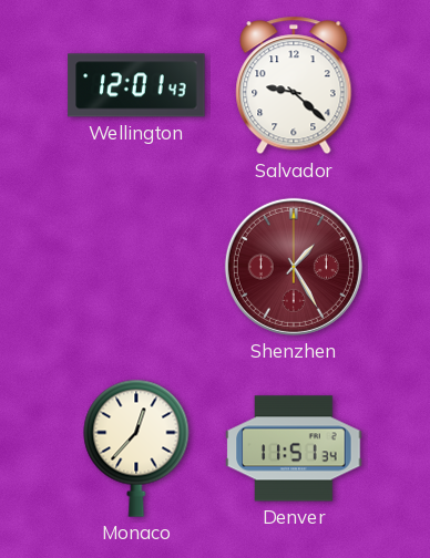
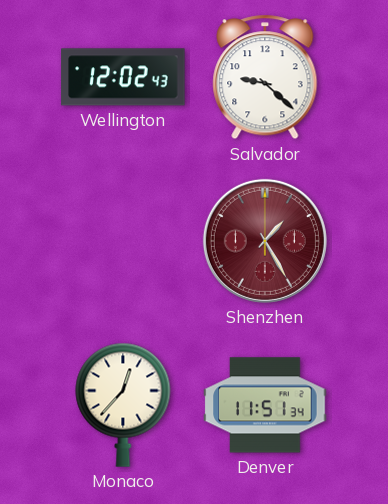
Wellington: 12:01 -> 12:02
